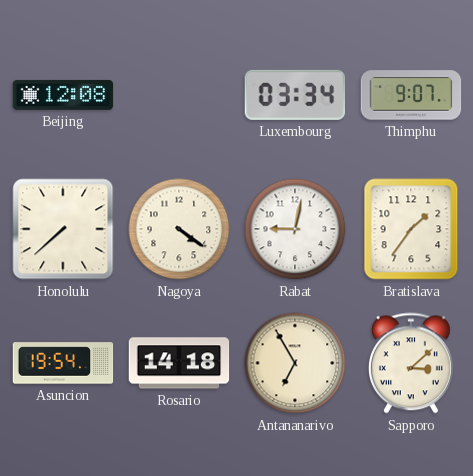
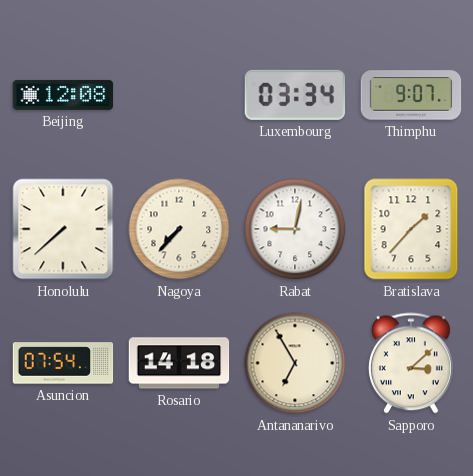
Nagoya: 4:21 -> 7:37
Bratislava: 1:36 -> 1:37
Asuncion: 19:54 -> 07:54
